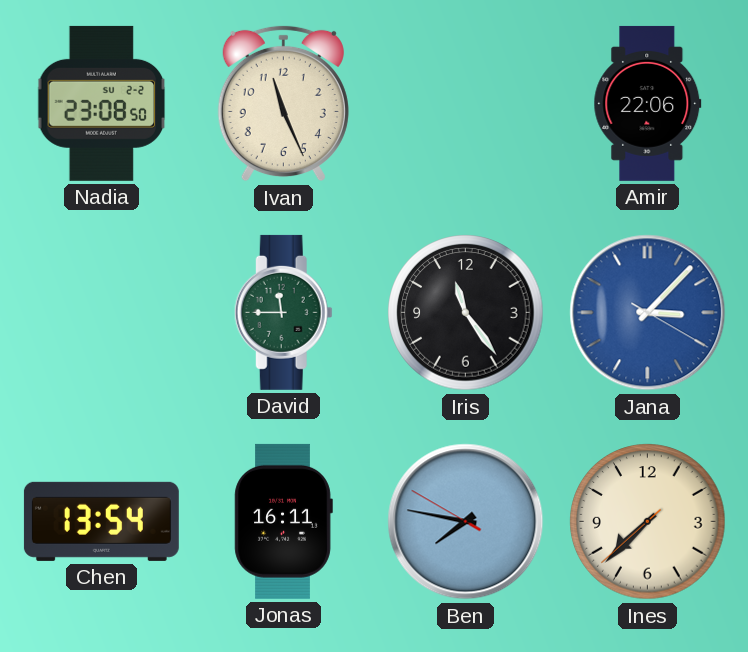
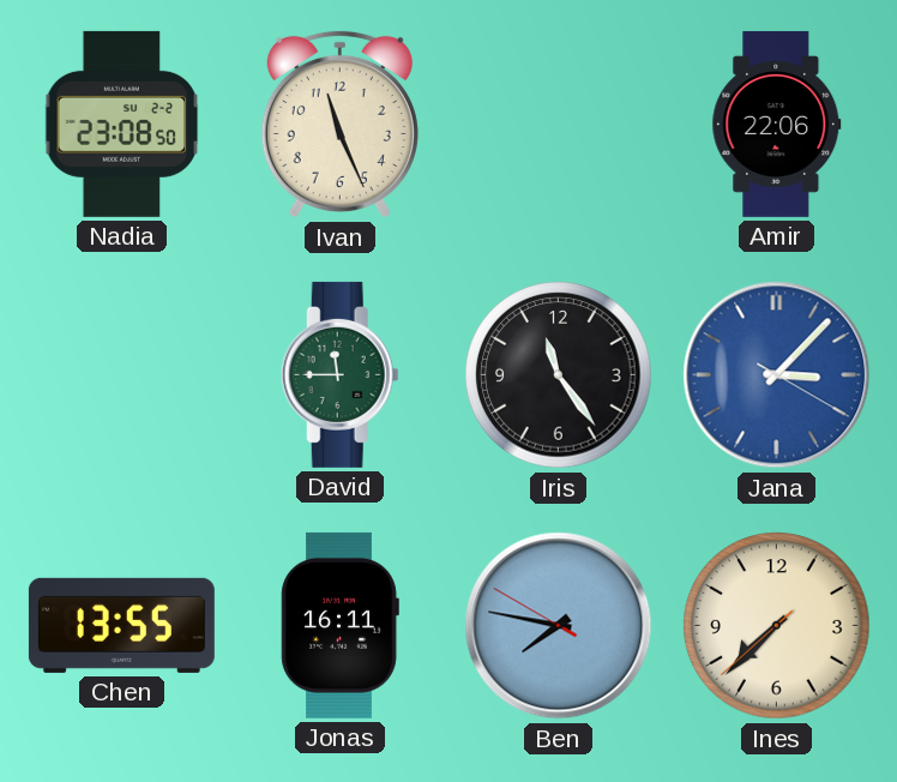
Chen: 13:54 -> 13:55
